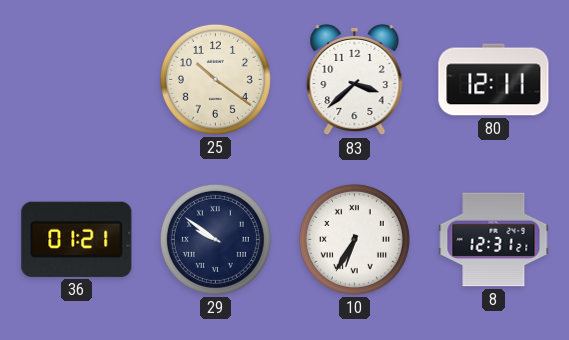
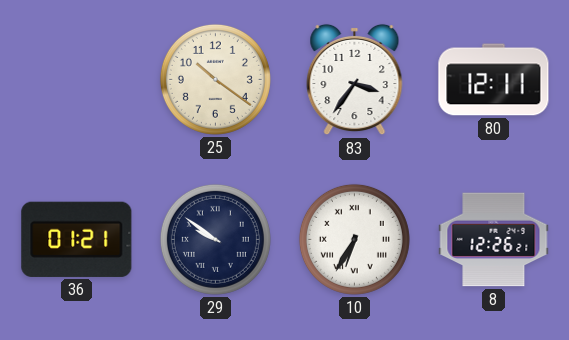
83: 3:38 -> 3:36
8: 12:31 -> 12:26
